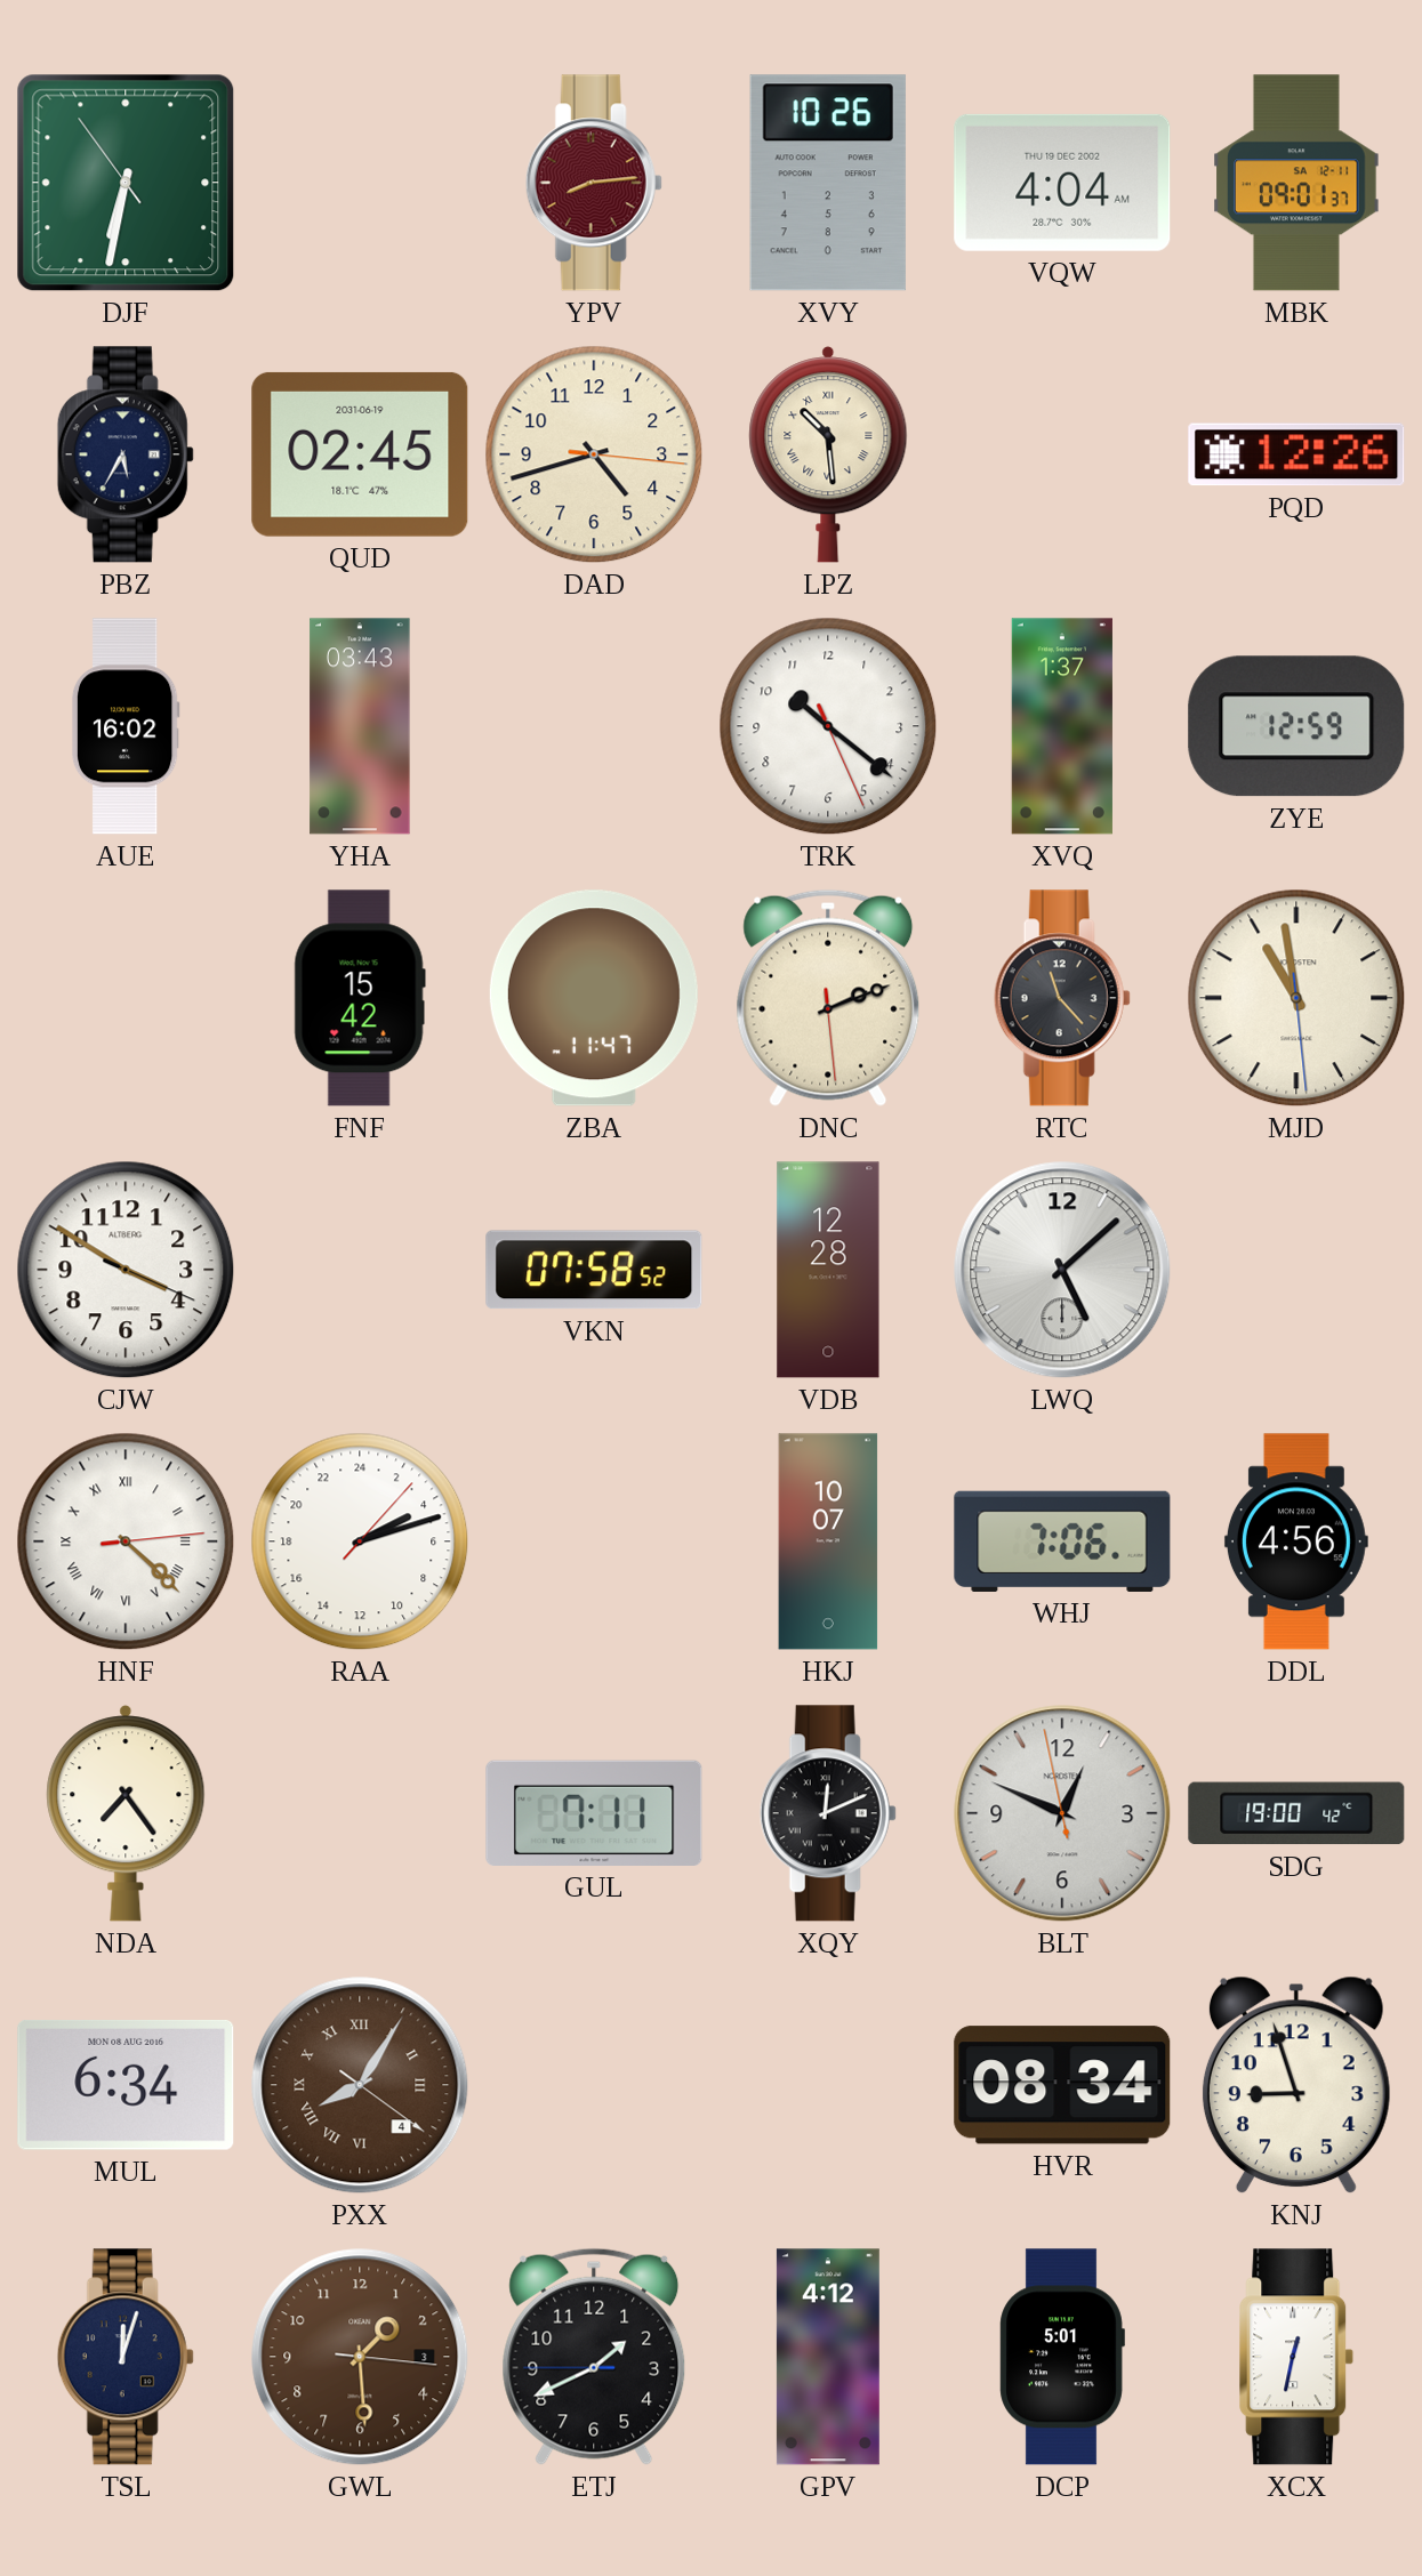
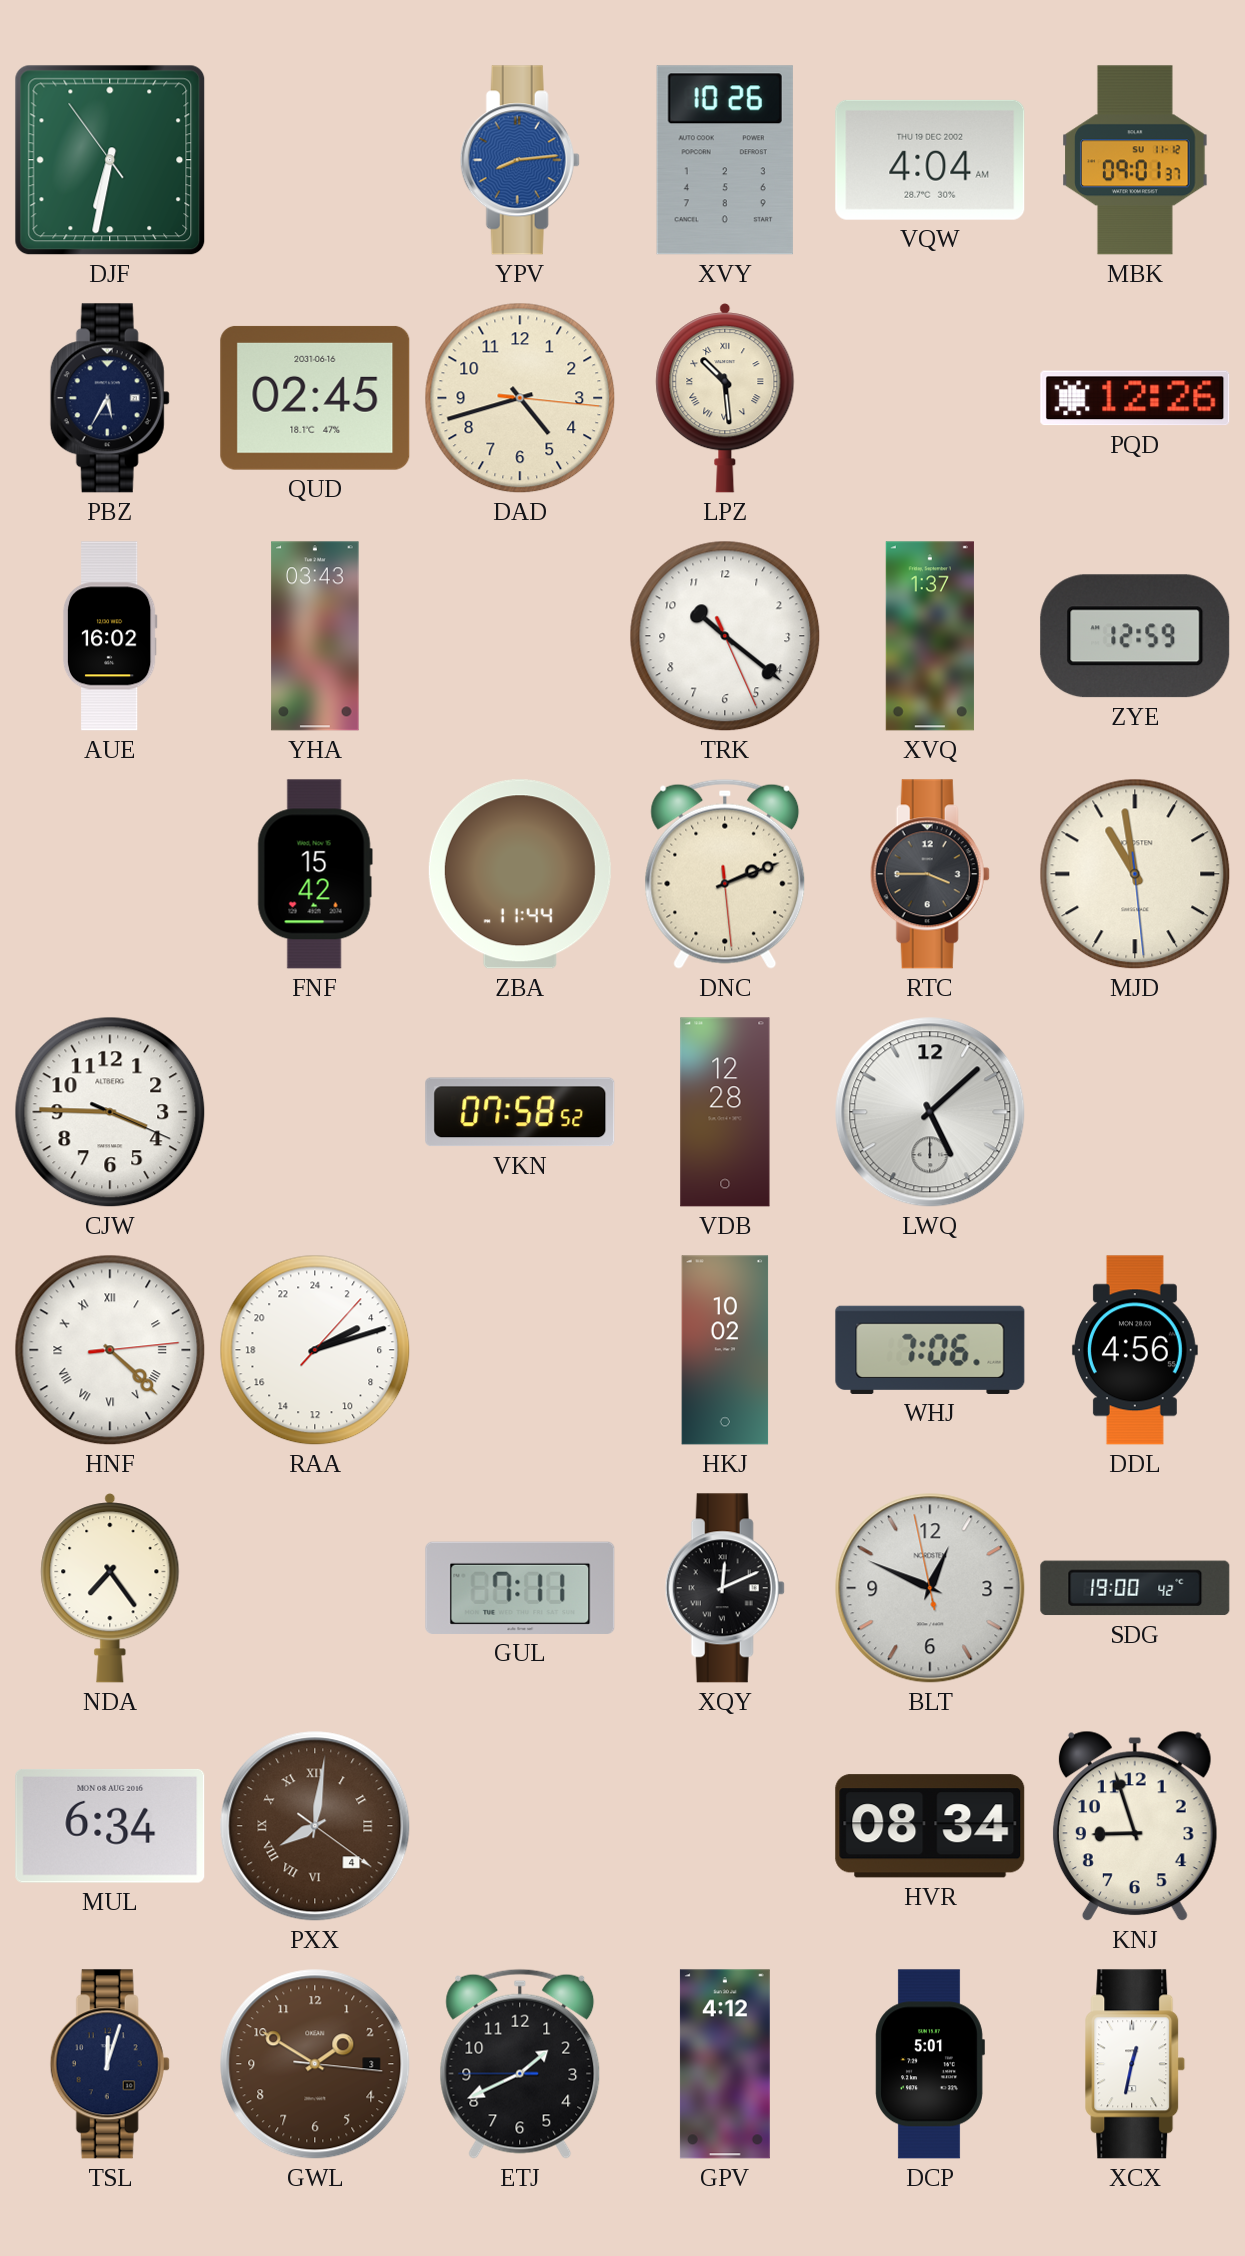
YPV dial: burgundy -> blue
MBK date: SA 12-11 -> SU 11-12
QUD date: 2031-06-19 -> 2031-06-16
ZBA: 11:47 -> 11:44
RTC: 11:23 -> 3:45
CJW: 3:50 -> 3:45
HKJ: 10:07 -> 10:02
PXX: 8:05 -> 8:01
GWL: 1:29 -> 1:50
